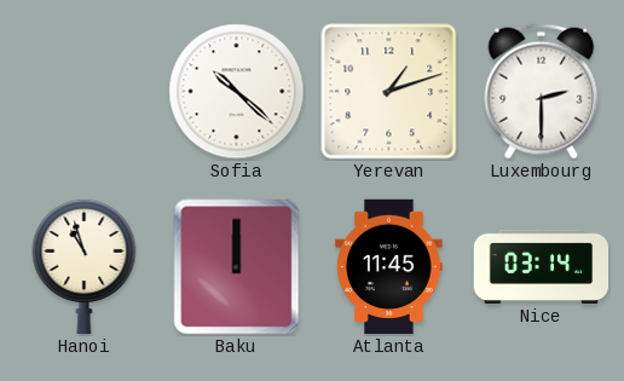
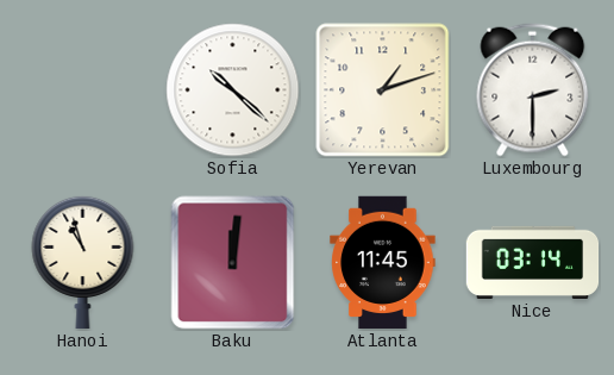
Baku: 12:00 -> 12:01
